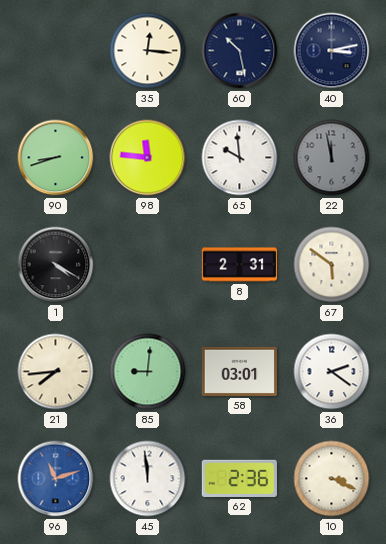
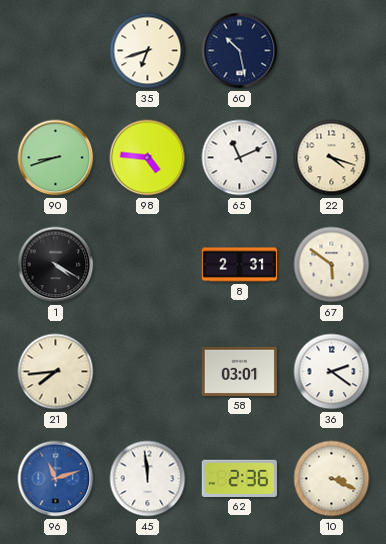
35: 12:16 -> 6:42
40: 3:13 -> none
98: 11:46 -> 4:46
65: 9:59 -> 11:11
22: 11:58 -> 4:18
22 dial: grey -> cream
85: 9:01 -> none
